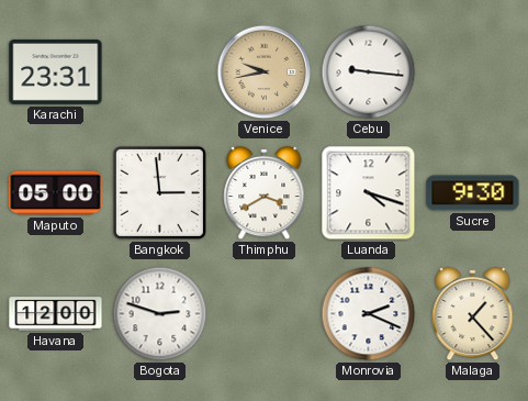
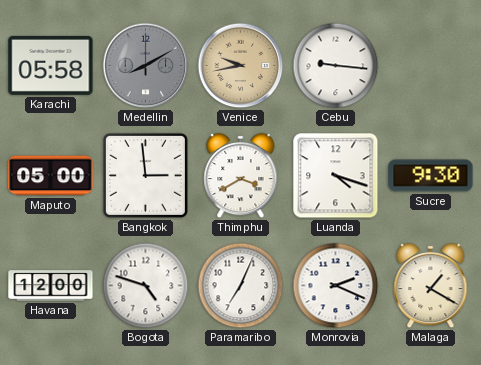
Karachi: 23:31 -> 05:58
Medellin: none -> 8:10
Bogota: 2:48 -> 4:48
Paramaribo: none -> 7:04
Malaga: 1:23 -> 1:20
